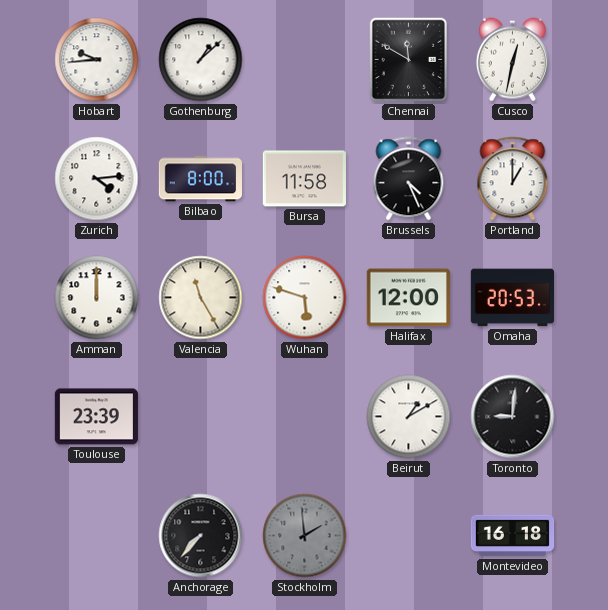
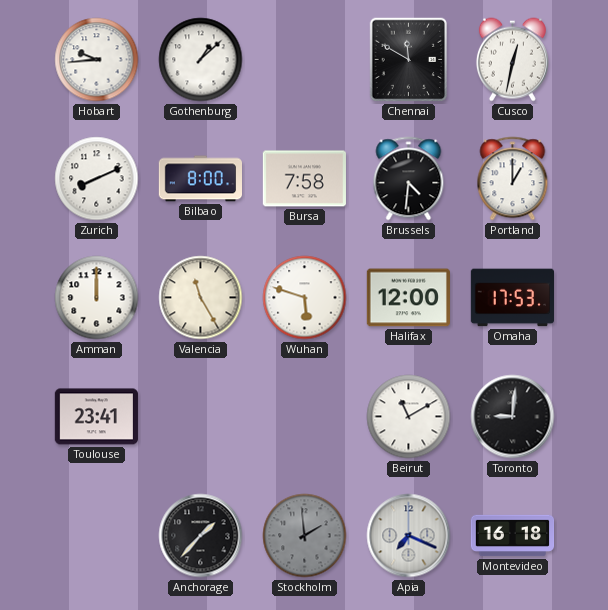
Zurich: 4:14 -> 8:11
Bursa: 11:58 -> 7:58
Brussels: 4:26 -> 4:31
Omaha: 20:53 -> 17:53
Toulouse: 23:39 -> 23:41
Beirut: 1:10 -> 11:10
Anchorage: 7:37 -> 1:37
Apia: none -> 7:19
